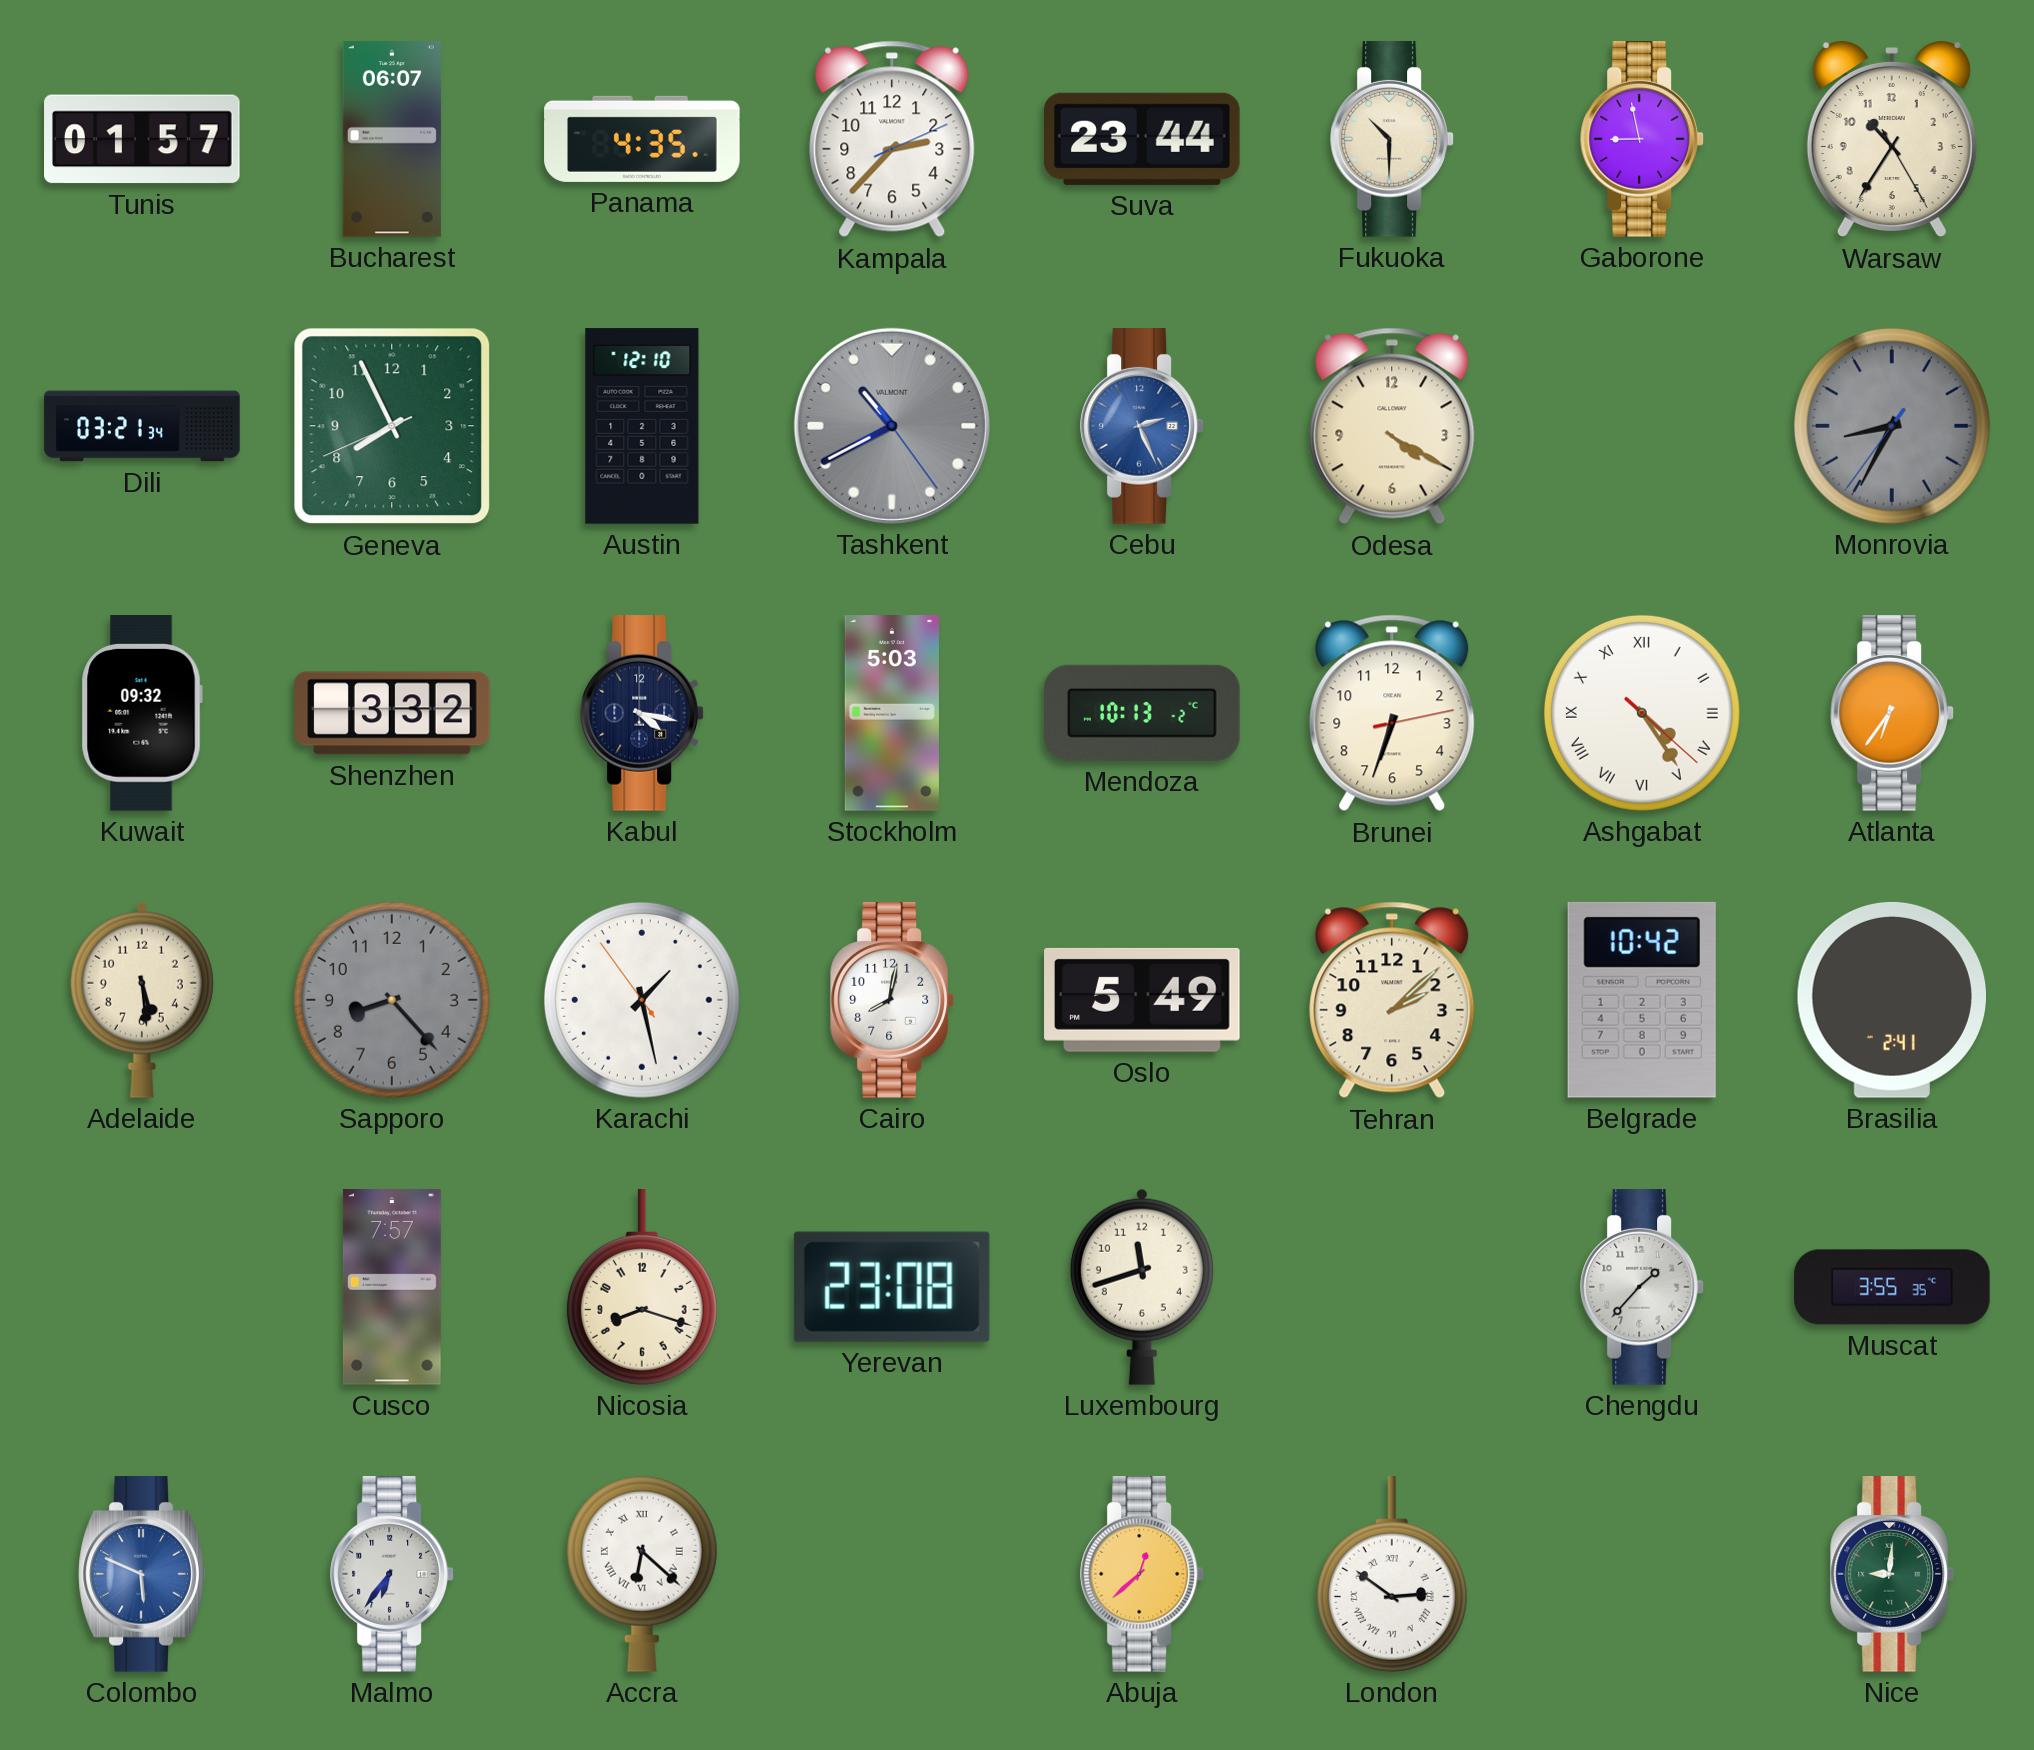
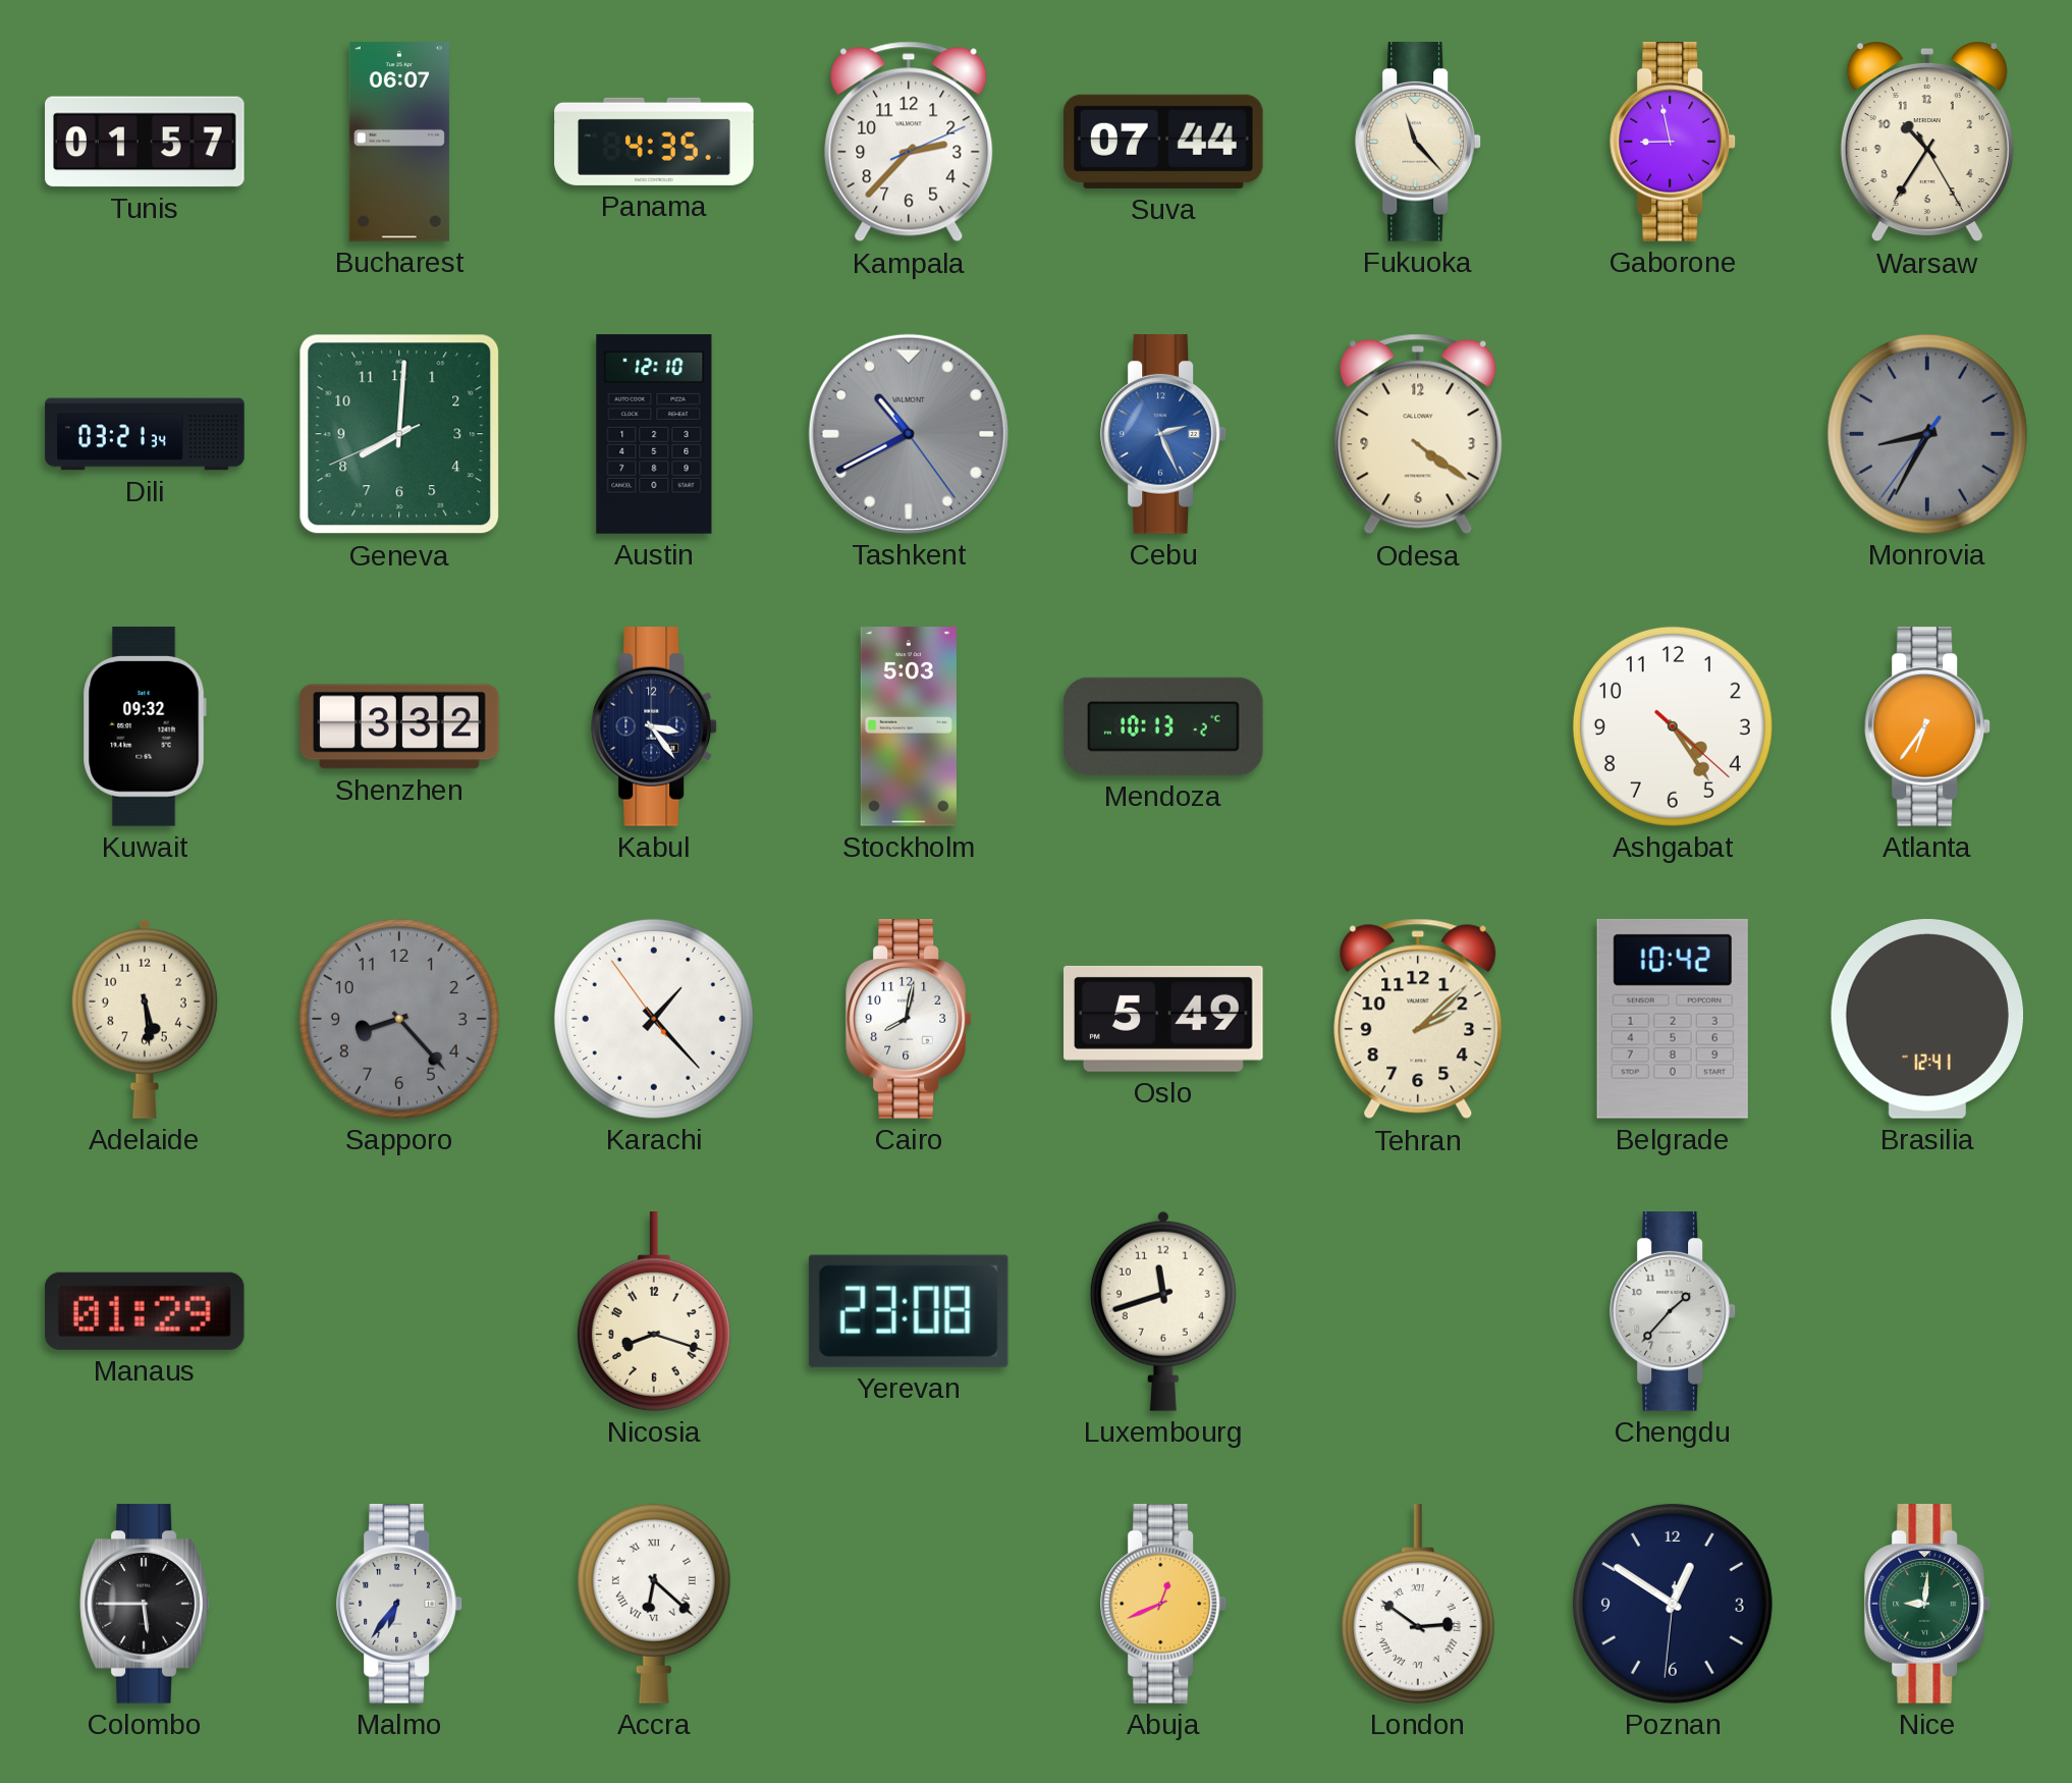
Suva: 23:44 -> 07:44
Fukuoka: 10:30 -> 11:23
Geneva: 7:55 -> 8:00
Odesa: 4:20 -> 4:21
Kabul: 4:17 -> 3:24
Brunei: 6:33 -> none
Ashgabat numerals: Roman -> Arabic
Karachi: 1:27 -> 1:22
Brasilia: 2:41 -> 12:41
Manaus: none -> 01:29
Cusco: 7:57 -> none
Muscat: 3:55 -> none
Colombo: 5:49 -> 5:45
Colombo dial: blue -> black
Abuja: 12:38 -> 12:41
Poznan: none -> 12:50
